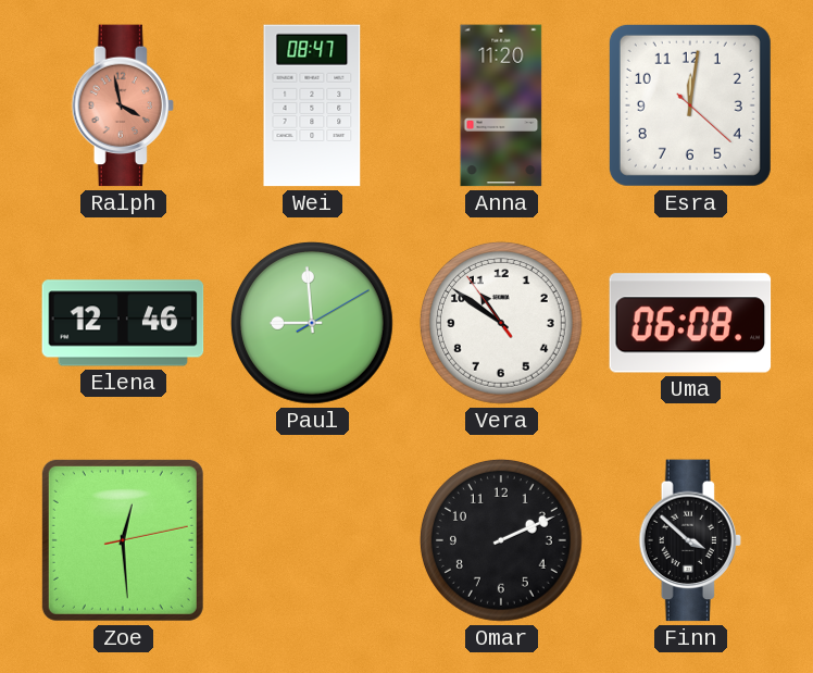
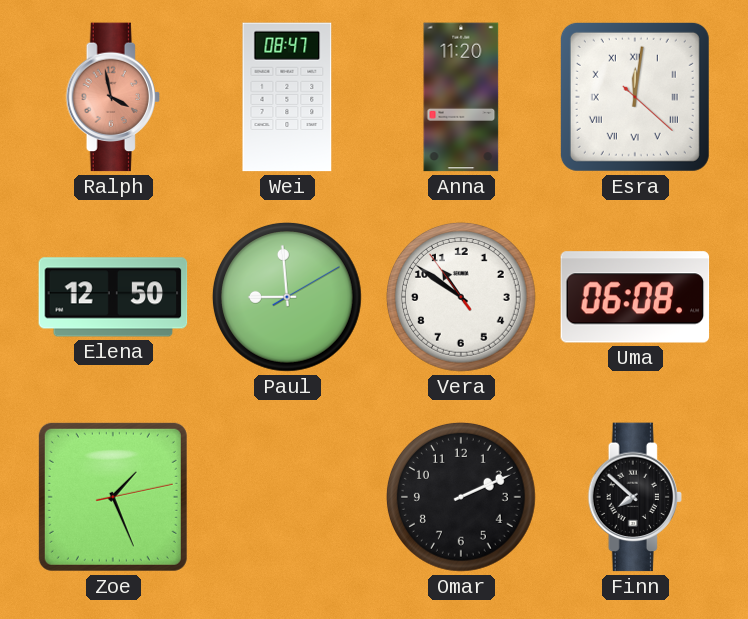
Esra numerals: Arabic -> Roman
Elena: 12:46 -> 12:50
Zoe: 12:29 -> 1:26
Finn: 3:52 -> 7:52
